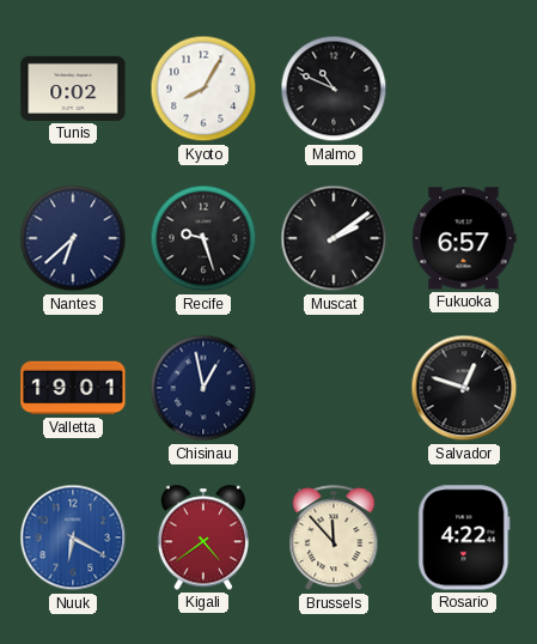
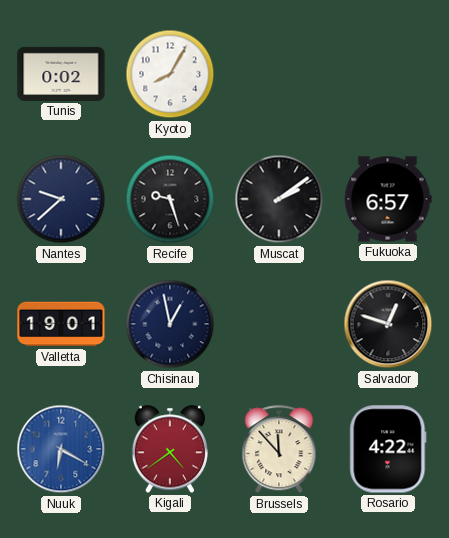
Malmo: 10:49 -> none
Nantes: 6:38 -> 9:38
